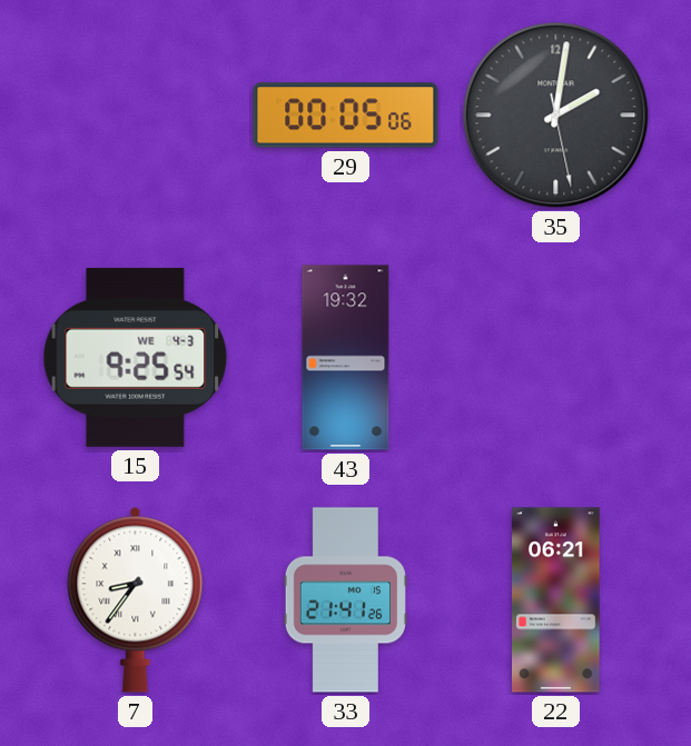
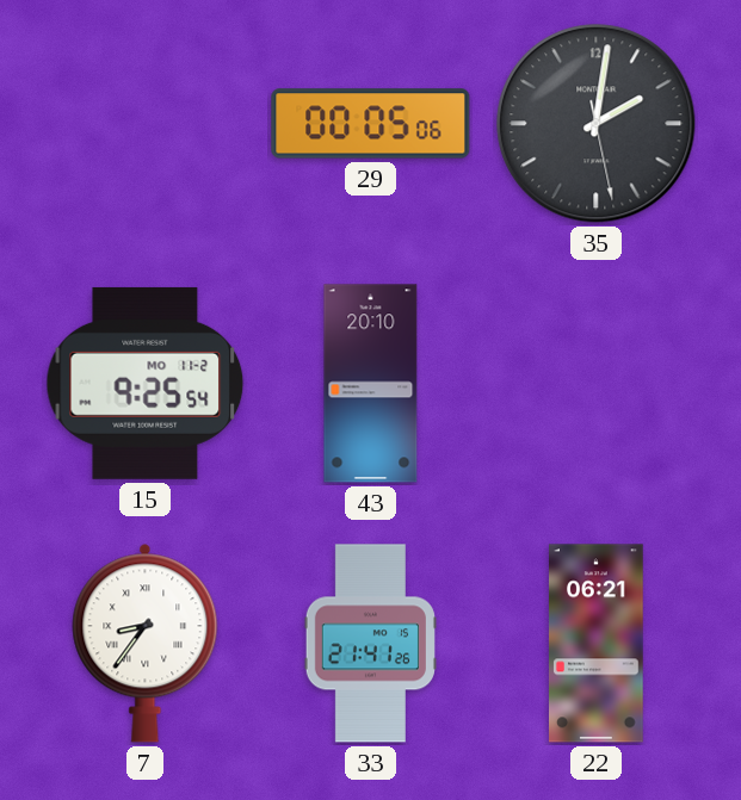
15 date: WE 4-3 -> MO 11-2
43: 19:32 -> 20:10
